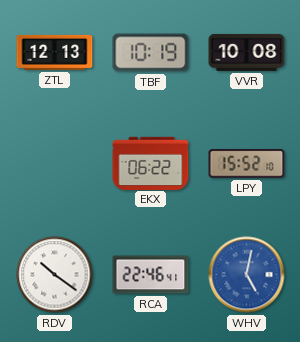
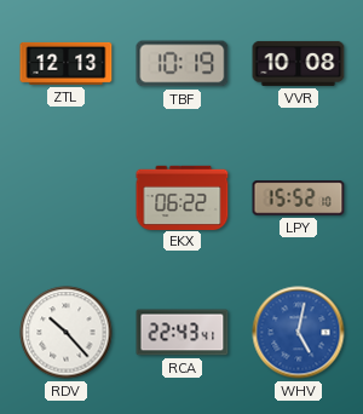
RDV: 10:21 -> 10:23
RCA: 22:46 -> 22:43
